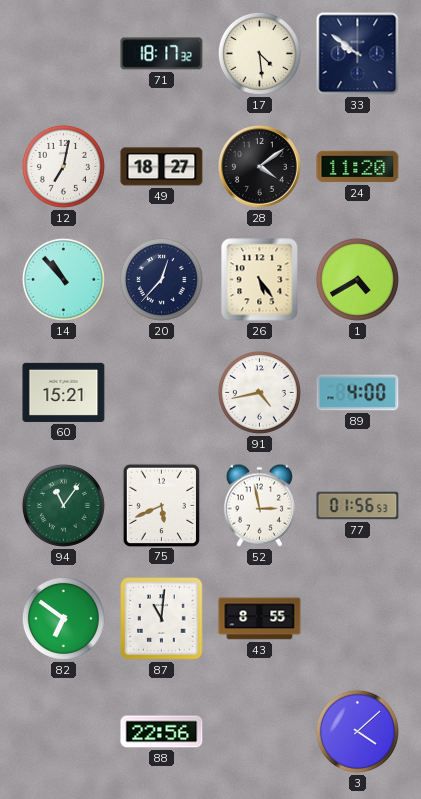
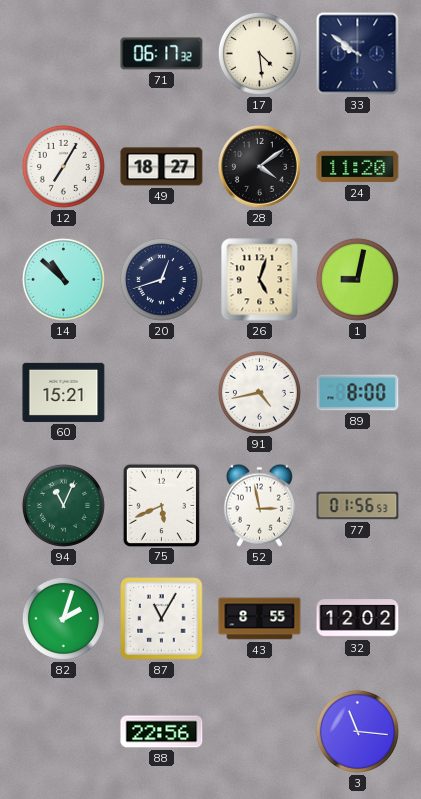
71: 18:17 -> 06:17
12: 7:02 -> 7:05
14: 10:53 -> 10:52
20: 12:37 -> 12:42
26: 5:24 -> 5:03
1: 4:40 -> 9:02
89: 4:00 -> 8:00
94: 11:06 -> 11:04
82: 6:51 -> 2:03
87: 11:01 -> 11:05
32: none -> 12:02
3: 4:08 -> 11:16
